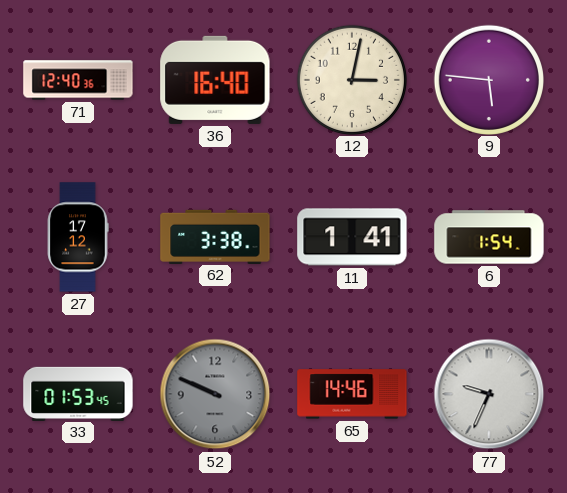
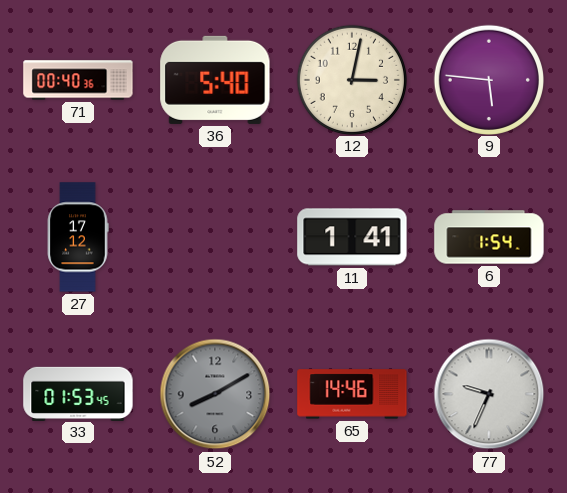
71: 12:40 -> 00:40
36: 16:40 -> 5:40
62: 3:38 -> none
52: 9:49 -> 8:10
